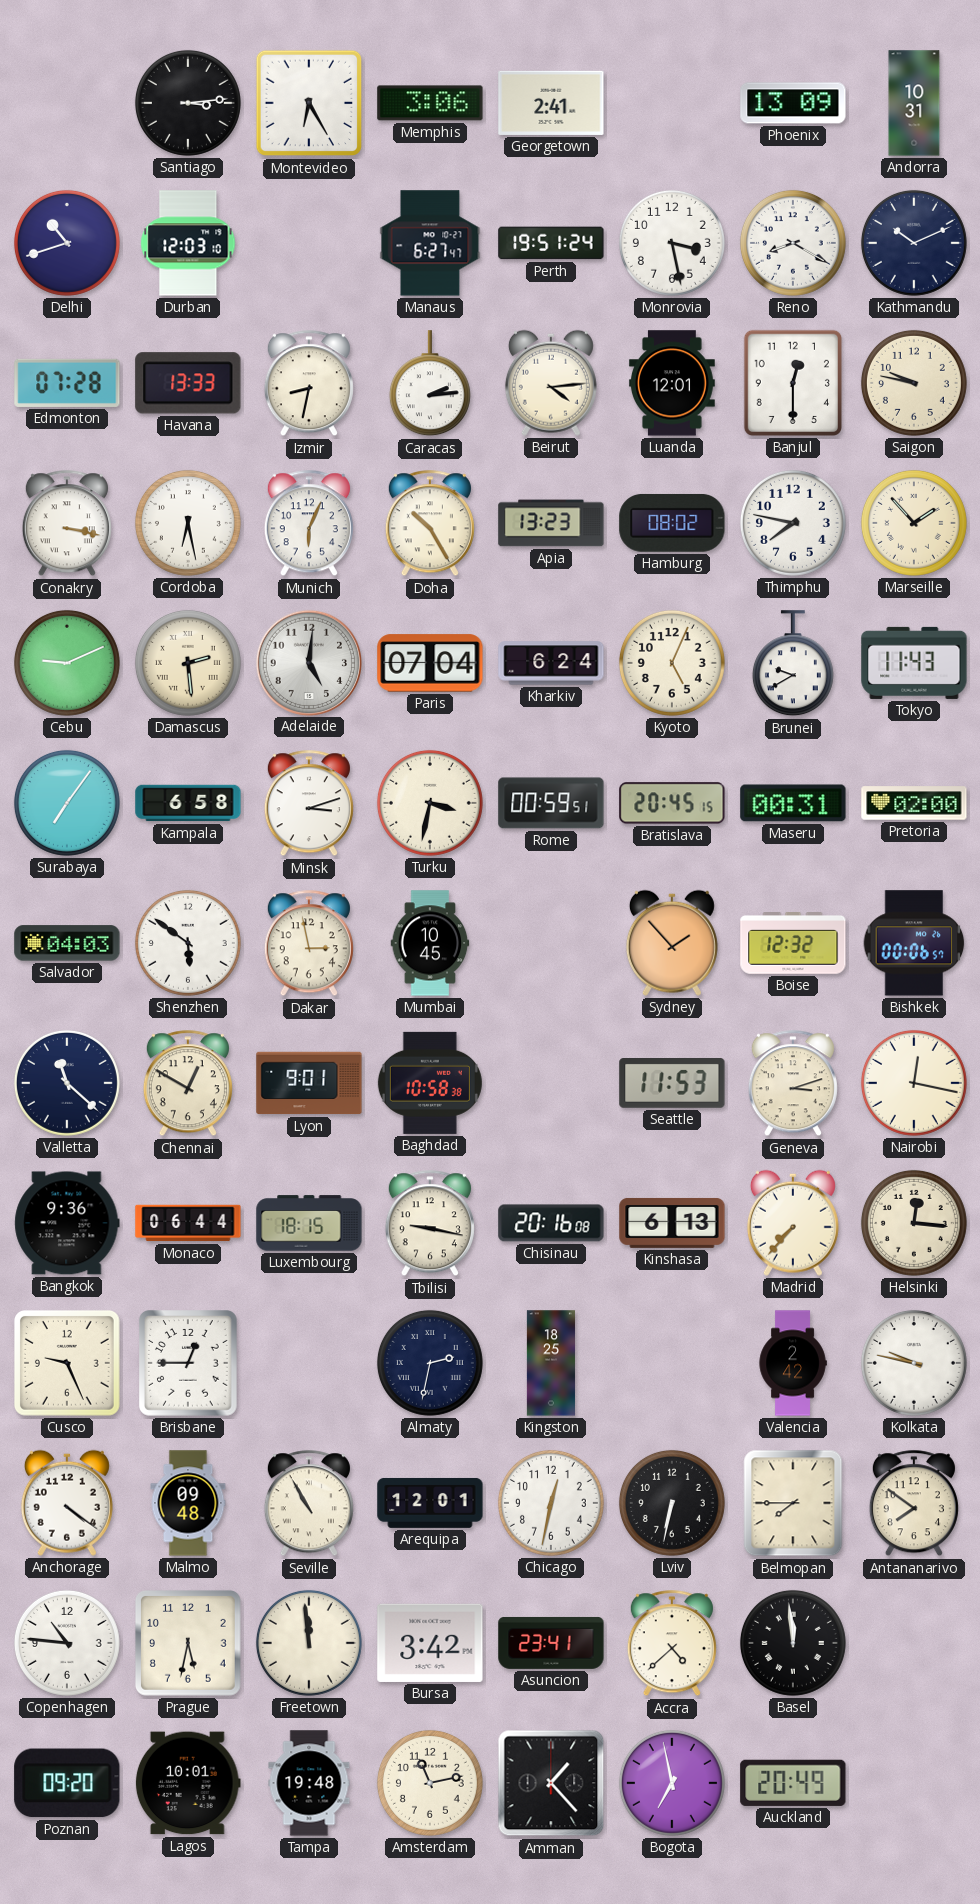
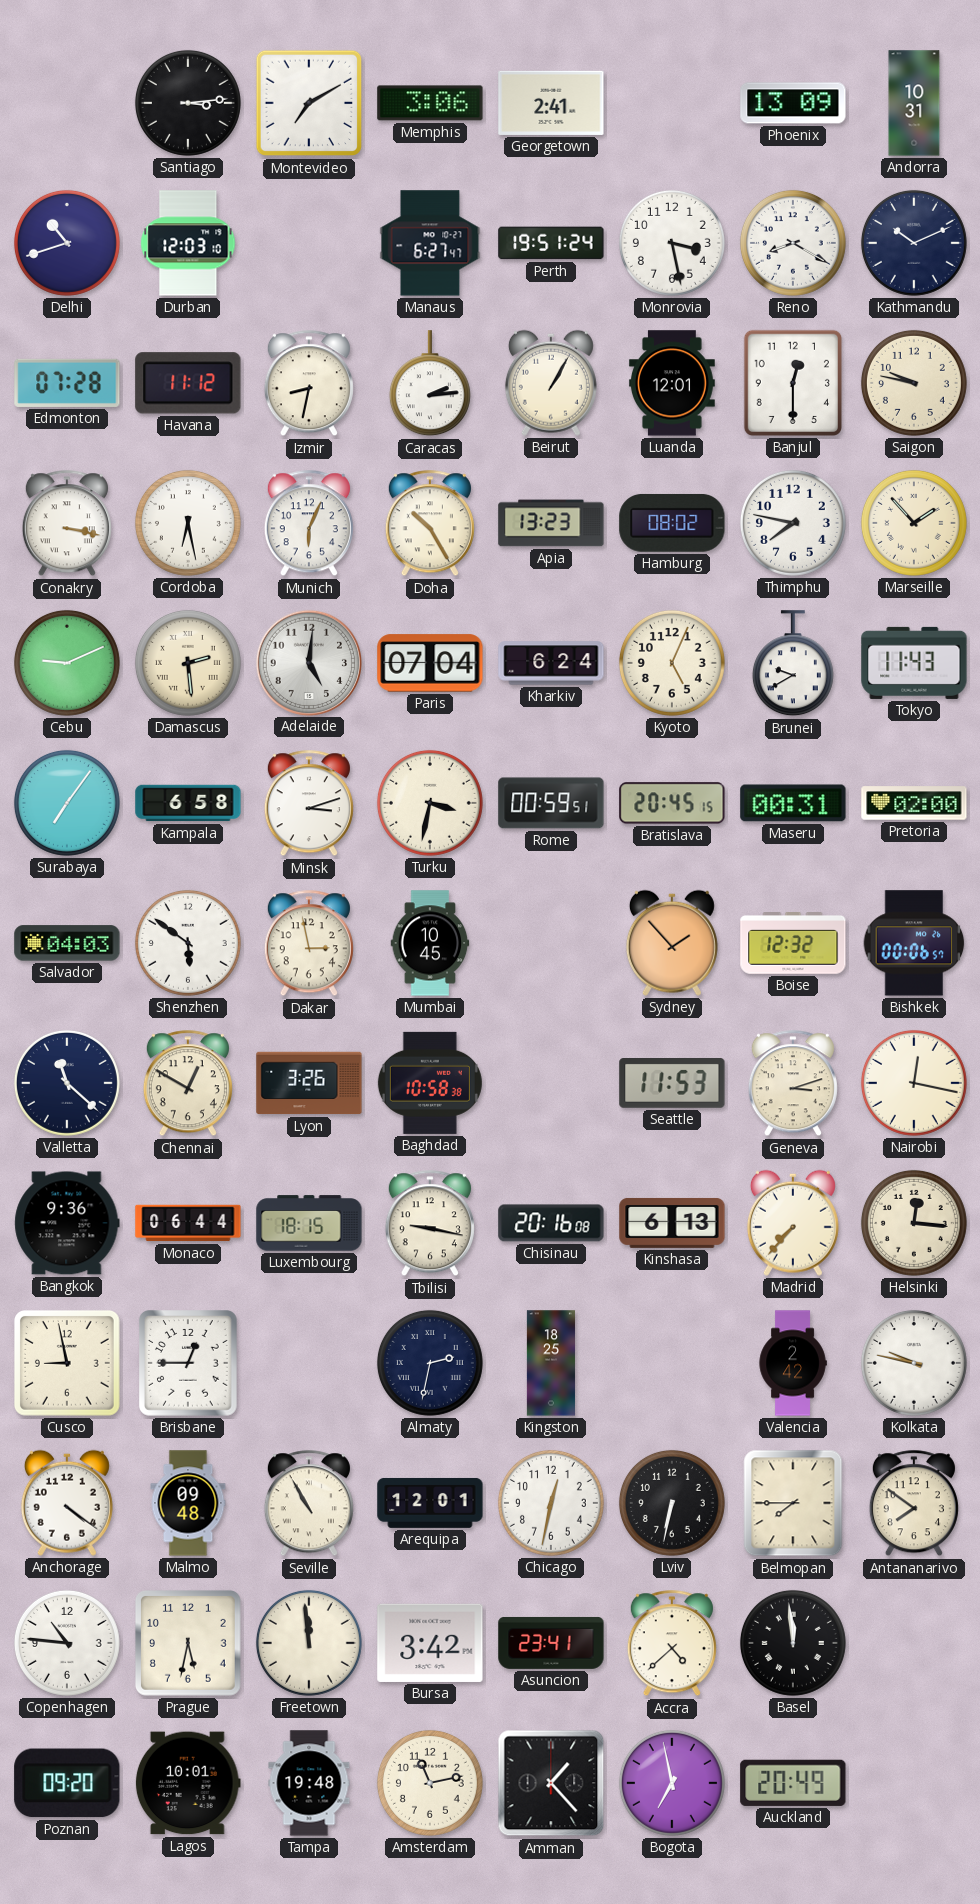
Montevideo: 6:25 -> 7:10
Havana: 13:33 -> 11:12
Beirut: 4:14 -> 1:05
Lyon: 9:01 -> 3:26
Cusco: 9:26 -> 8:58
